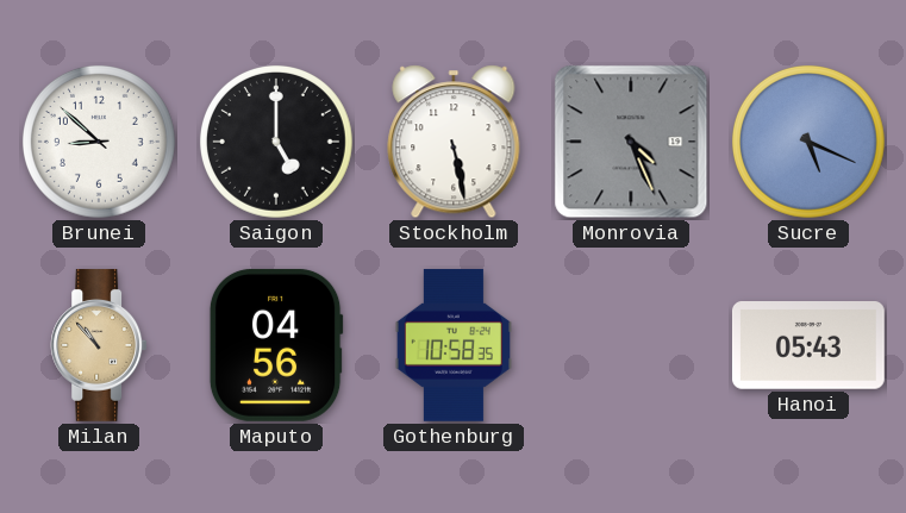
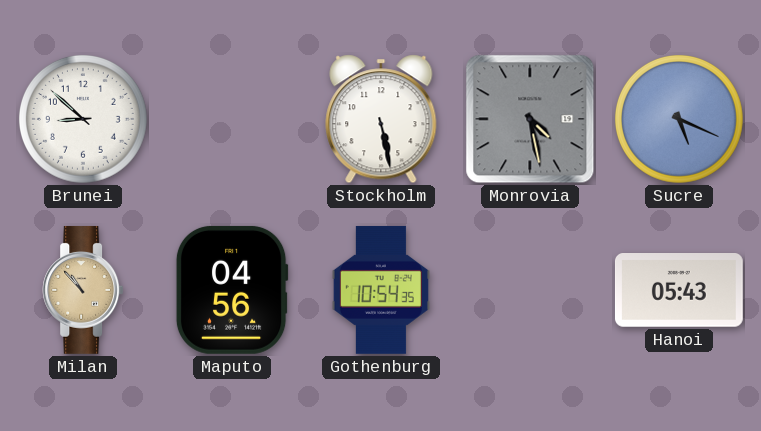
Saigon: 5:00 -> none
Monrovia: 4:26 -> 4:28
Gothenburg: 10:58 -> 10:54
